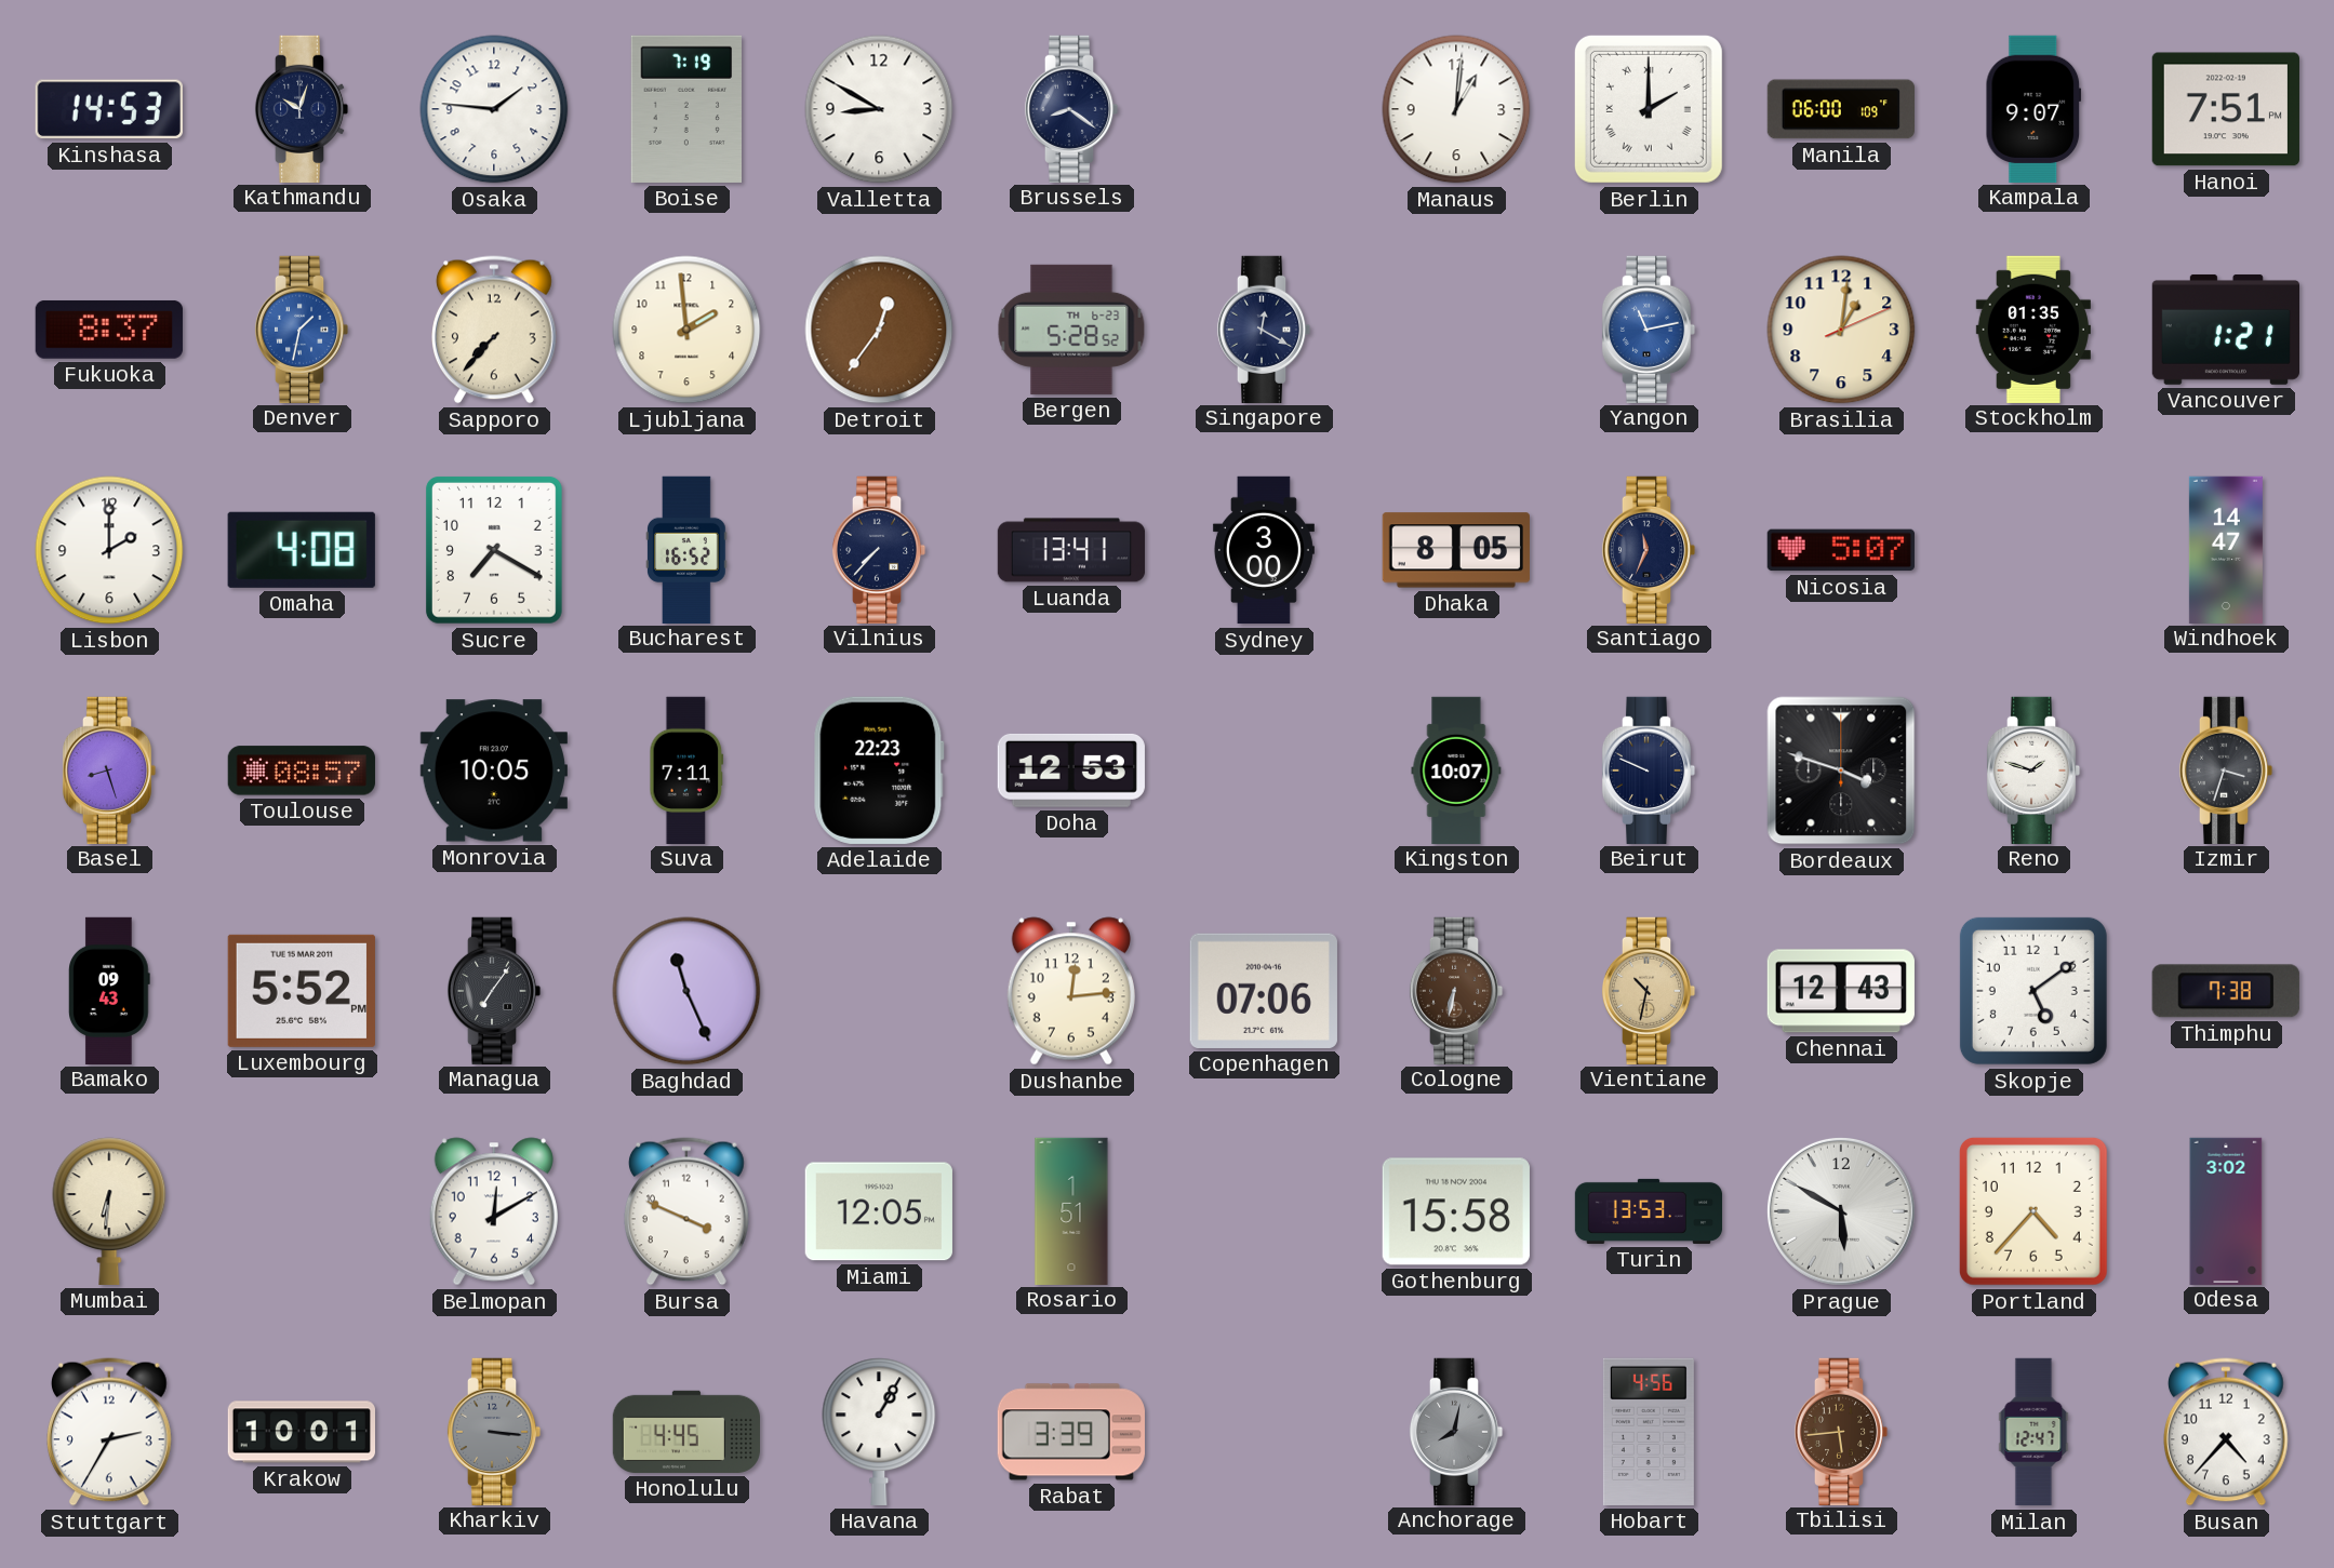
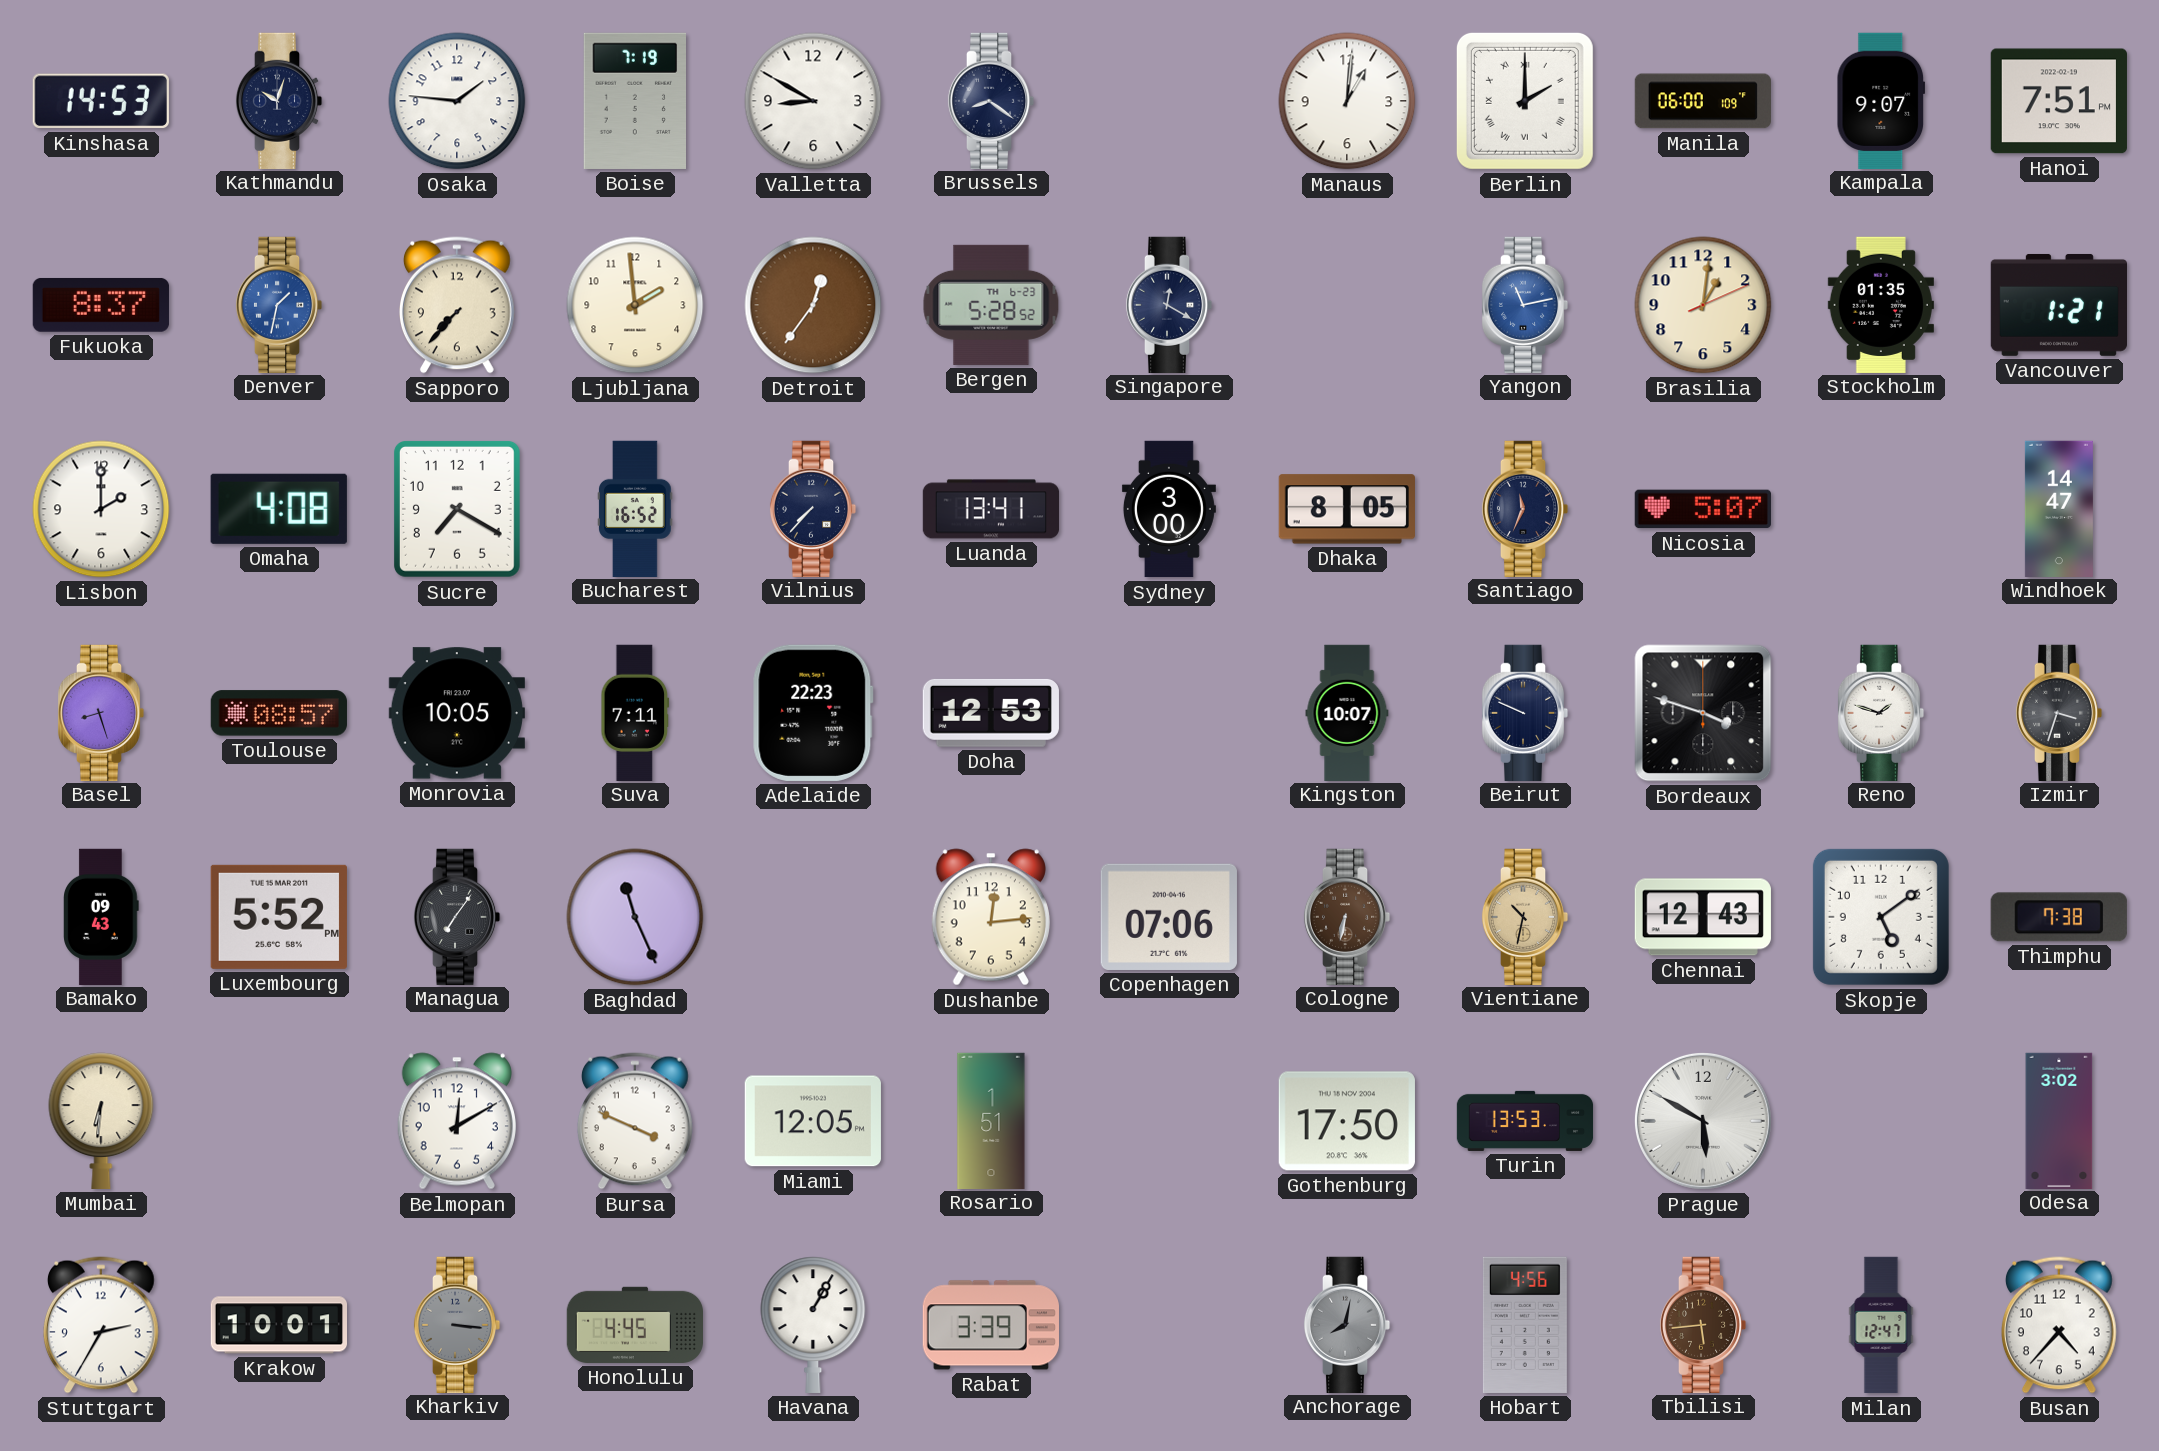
Gothenburg: 15:58 -> 17:50
Portland: 4:37 -> none
